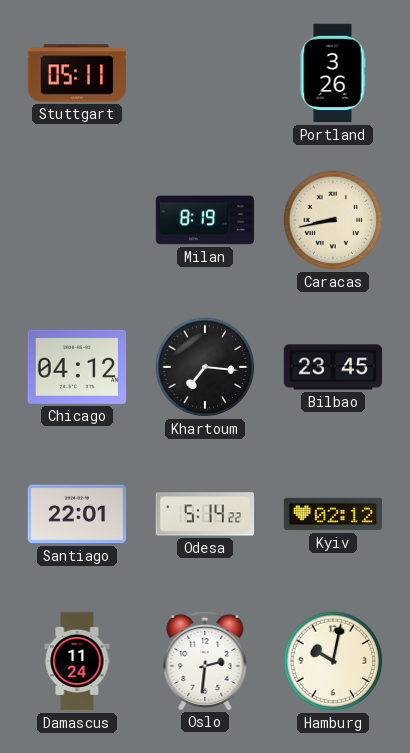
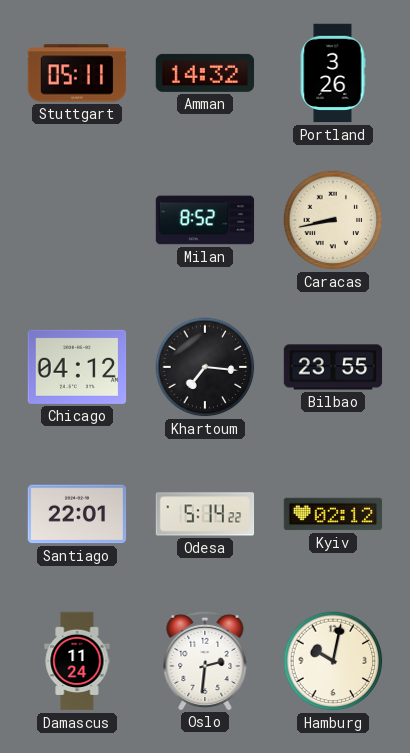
Amman: none -> 14:32
Milan: 8:19 -> 8:52
Bilbao: 23:45 -> 23:55
